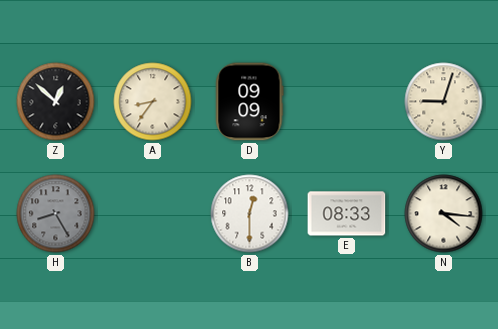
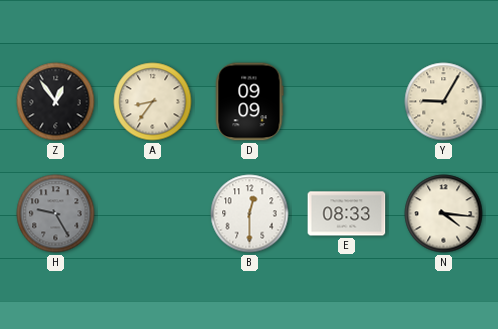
Z: 12:52 -> 12:54
Y: 9:03 -> 9:05
H: 8:25 -> 9:25
